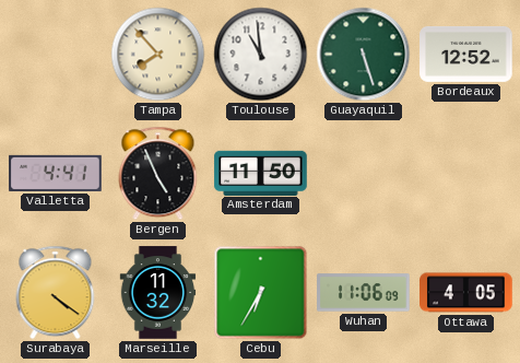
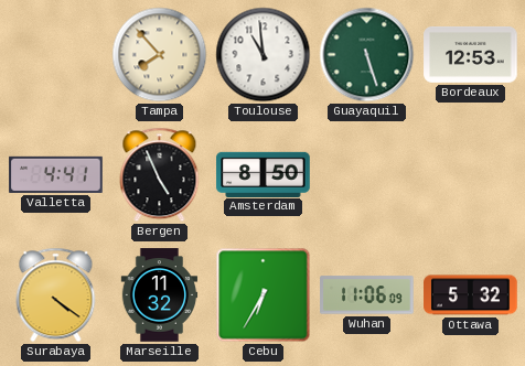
Bordeaux: 12:52 -> 12:53
Amsterdam: 11:50 -> 8:50
Ottawa: 4:05 -> 5:32
